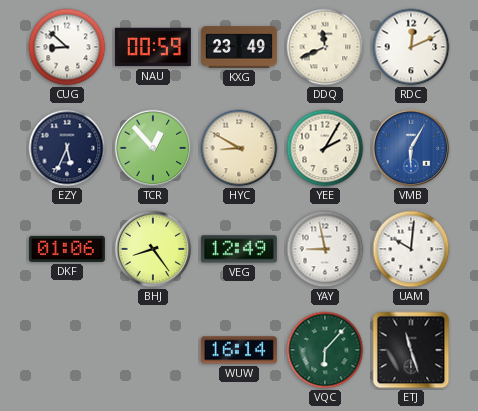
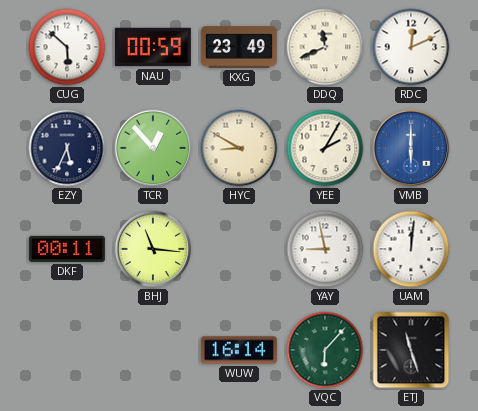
CUG: 8:52 -> 5:52
VMB: 6:05 -> 6:00
DKF: 01:06 -> 00:11
BHJ: 8:24 -> 11:16
VEG: 12:49 -> none
UAM: 10:01 -> 12:01
